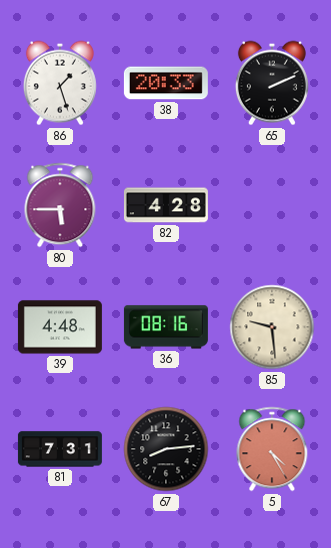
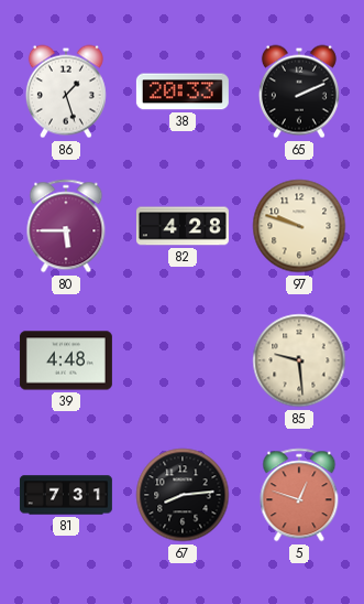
97: none -> 9:48
36: 08:16 -> none
5: 4:25 -> 12:48
